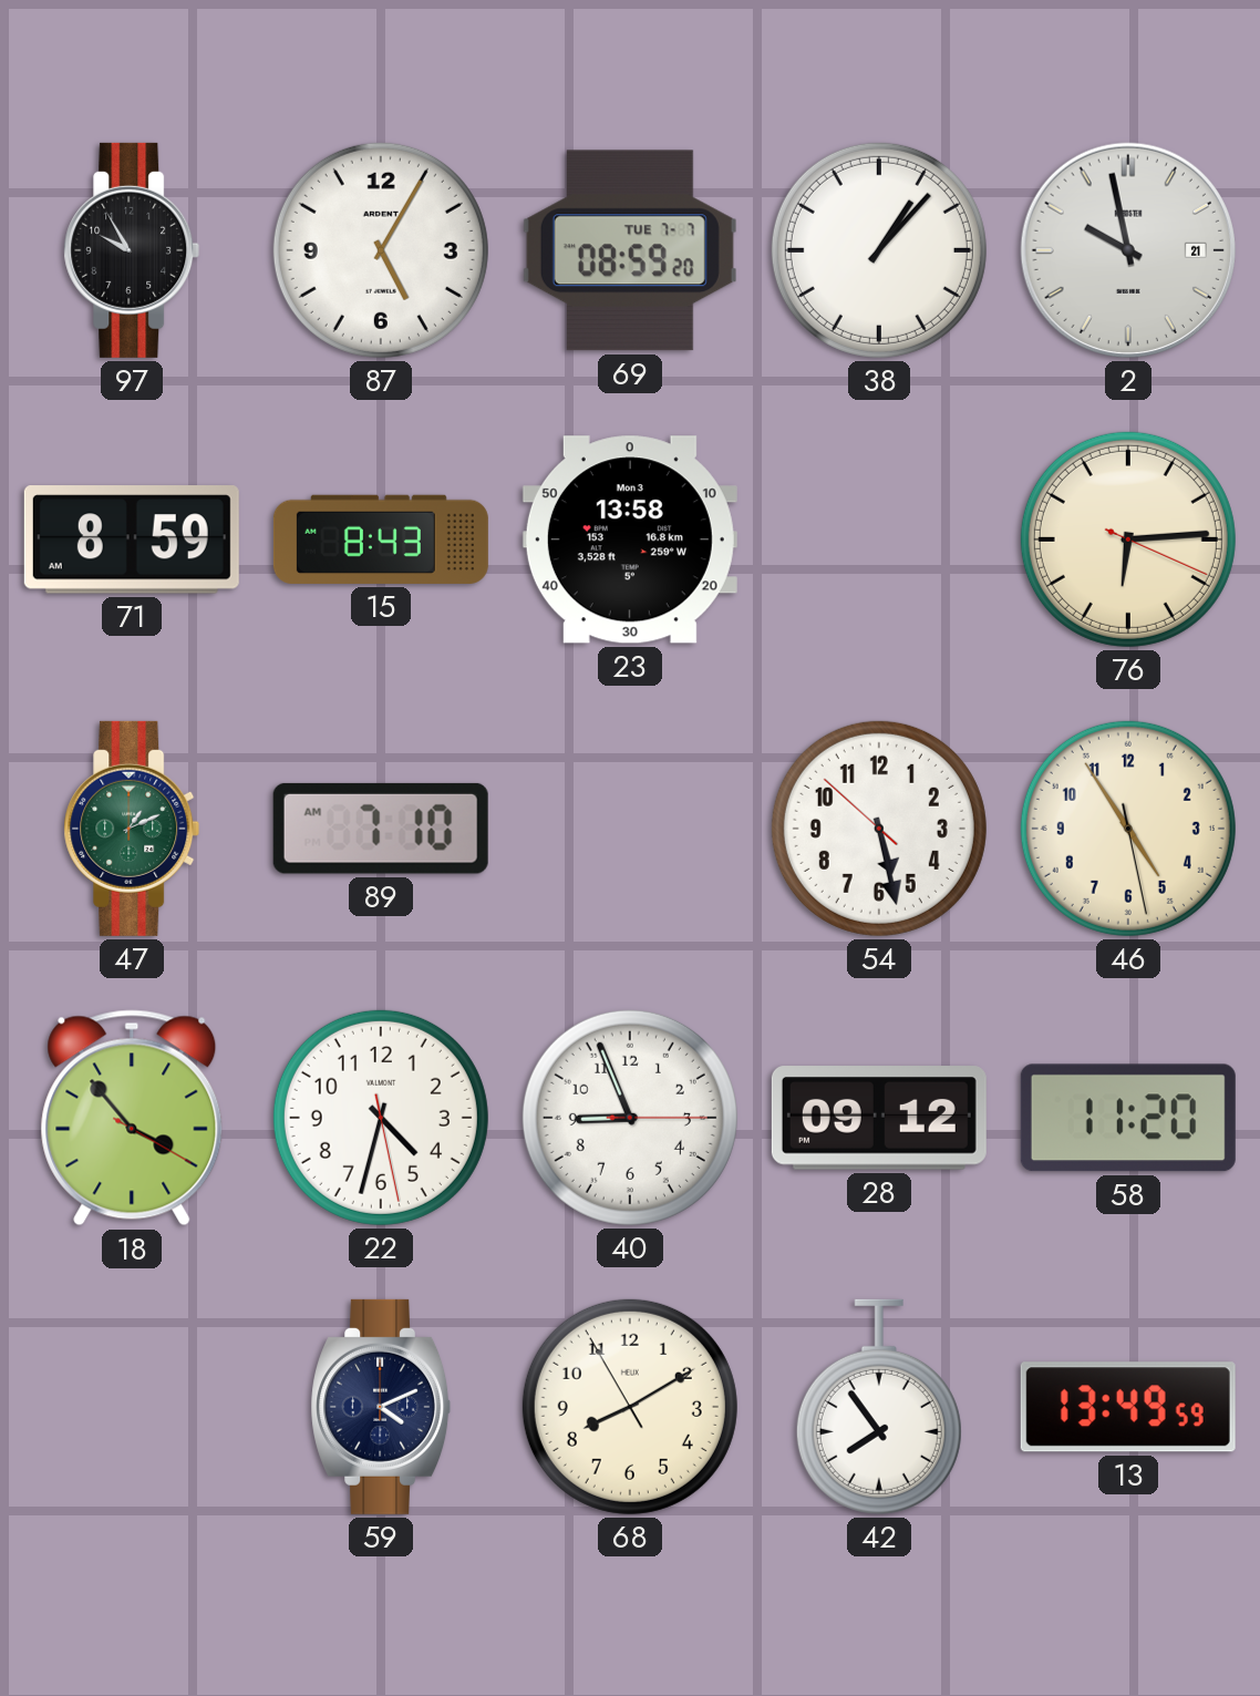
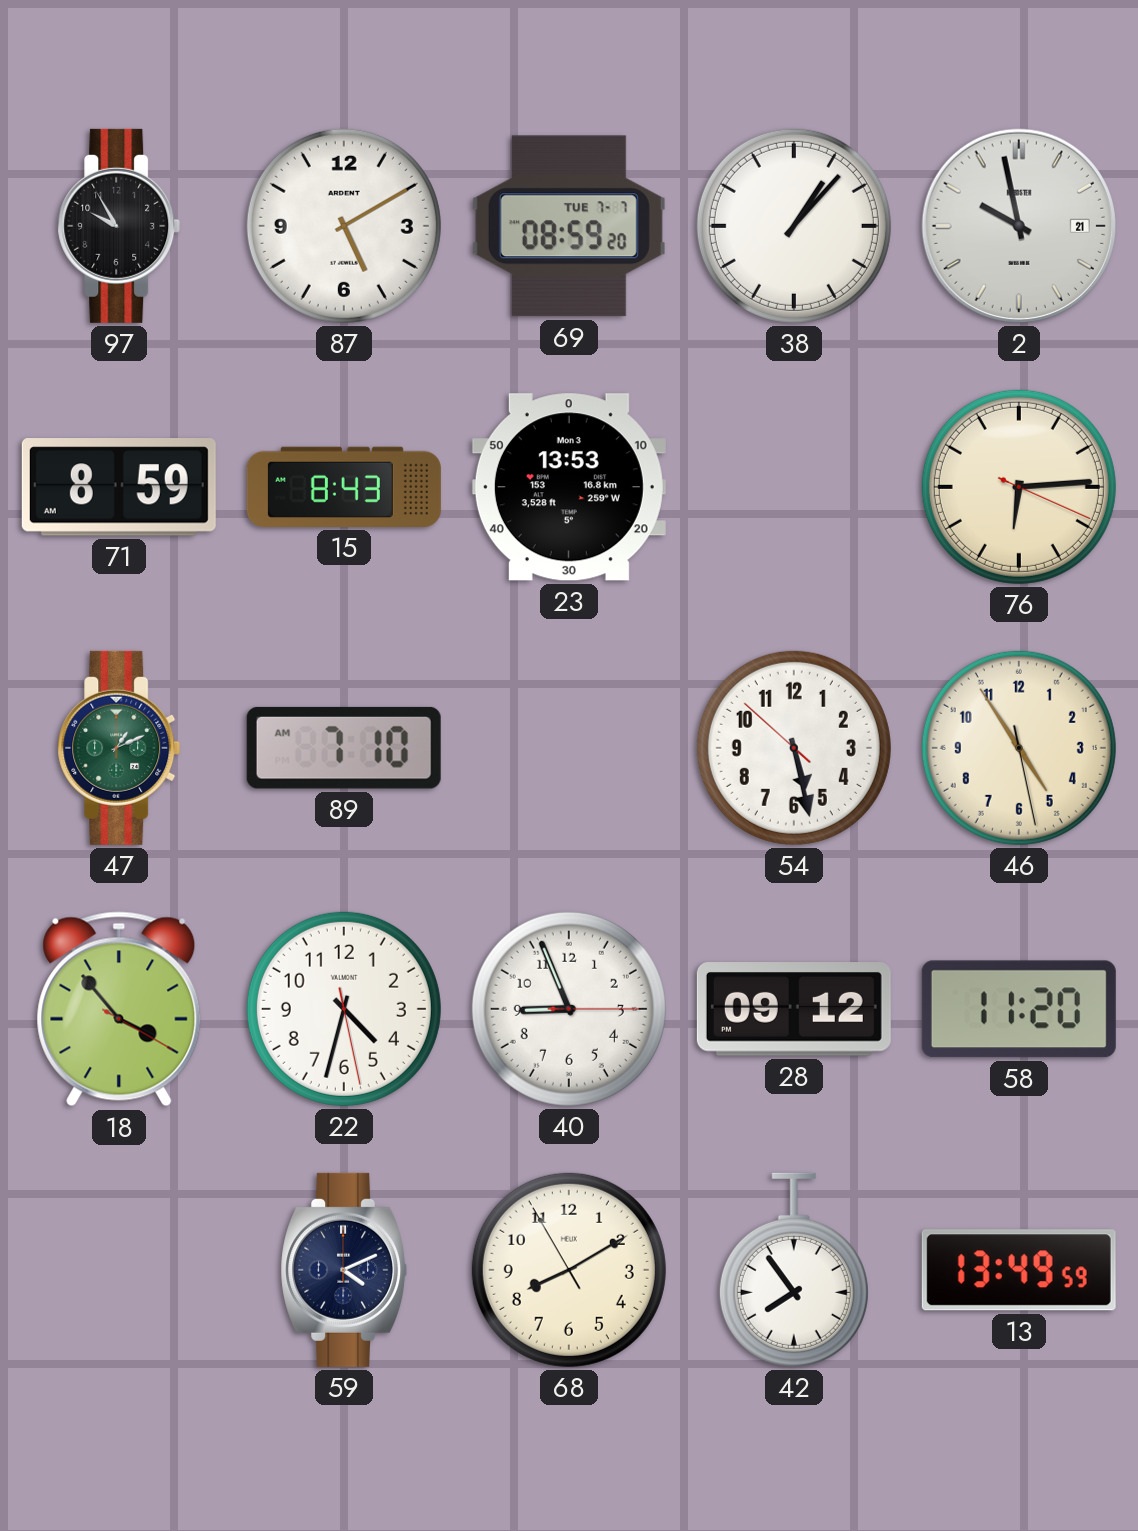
87: 5:05 -> 5:10
23: 13:58 -> 13:53
